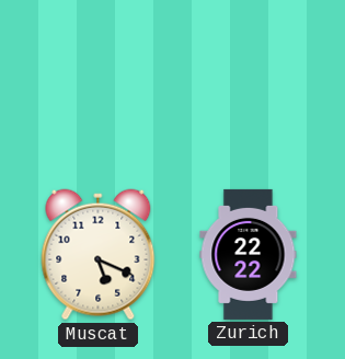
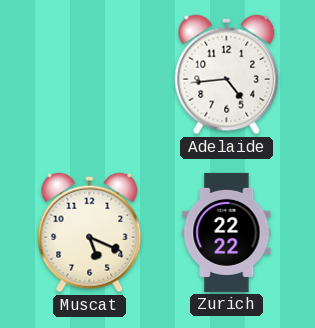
Adelaide: none -> 4:44
